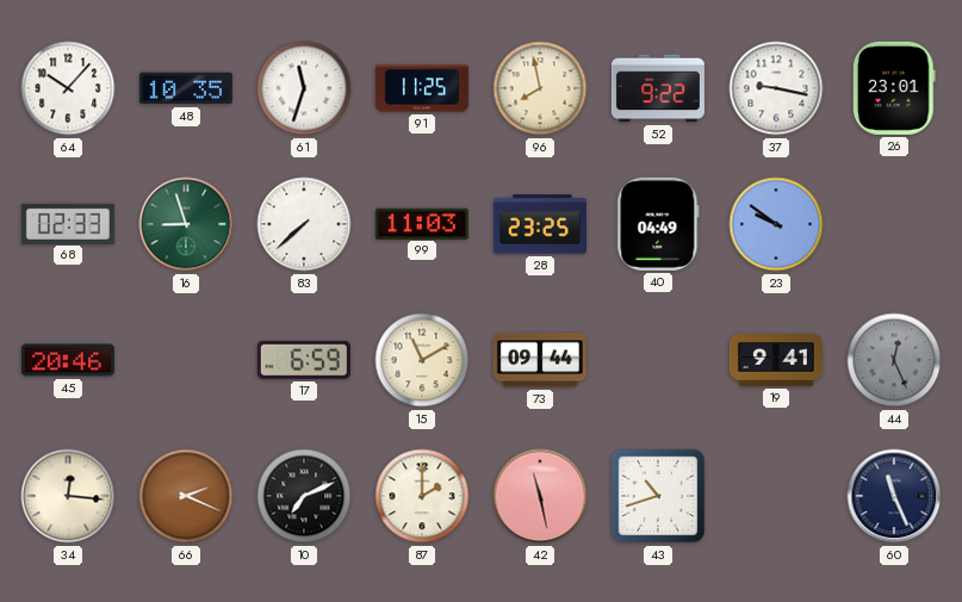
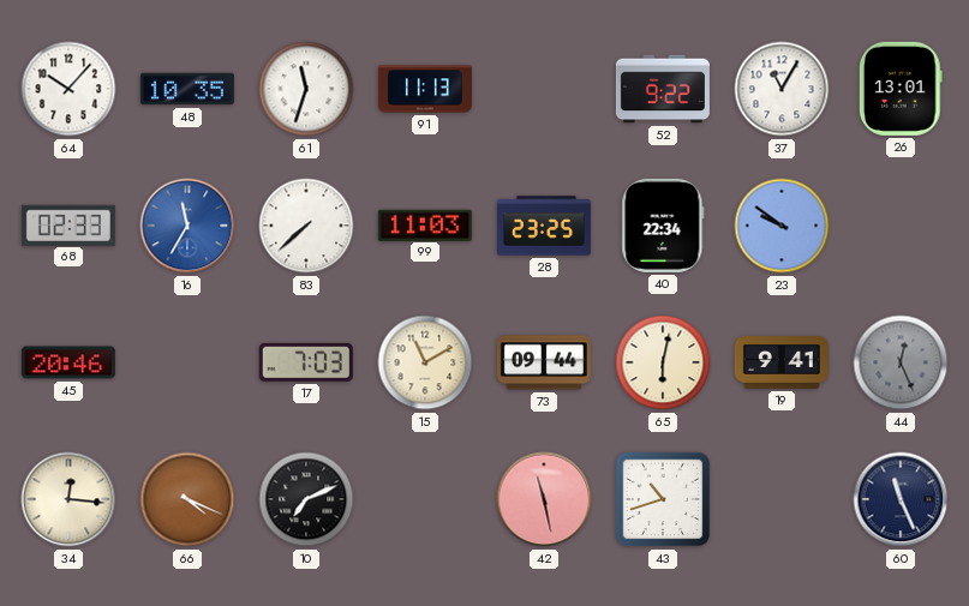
91: 11:25 -> 11:13
96: 7:58 -> none
37: 9:17 -> 11:05
26: 23:01 -> 13:01
16: 8:57 -> 11:35
16 dial: green -> blue
40: 04:49 -> 22:34
17: 6:59 -> 7:03
65: none -> 6:02
66: 2:19 -> 4:19
87: 2:00 -> none
